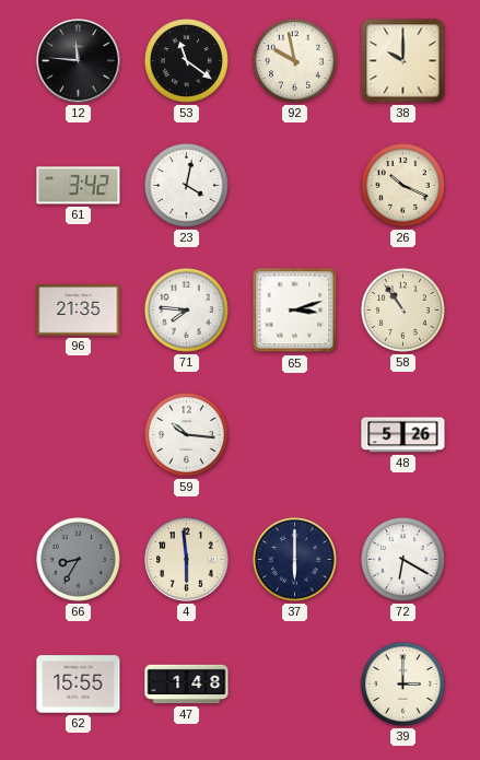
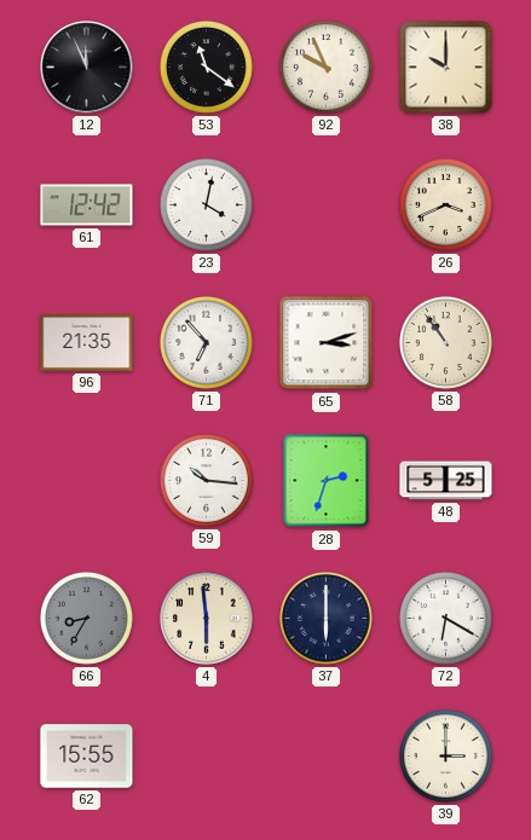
12: 11:46 -> 11:56
92: 9:58 -> 9:56
61: 3:42 -> 12:42
26: 10:19 -> 3:41
71: 7:46 -> 6:53
28: none -> 2:33
48: 5:26 -> 5:25
47: 1:48 -> none
